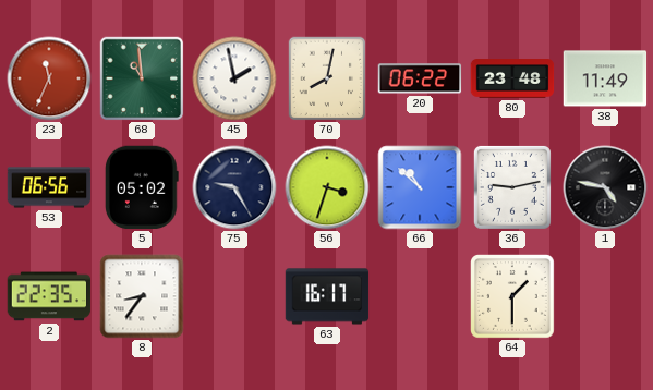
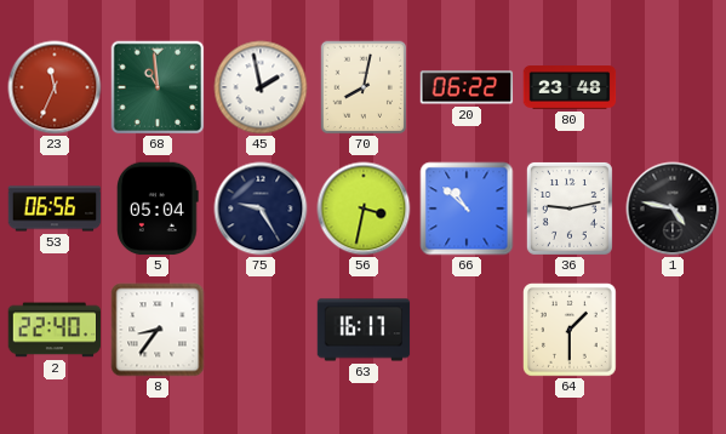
38: 11:49 -> none
5: 05:02 -> 05:04
56: 3:33 -> 3:32
2: 22:35 -> 22:40
